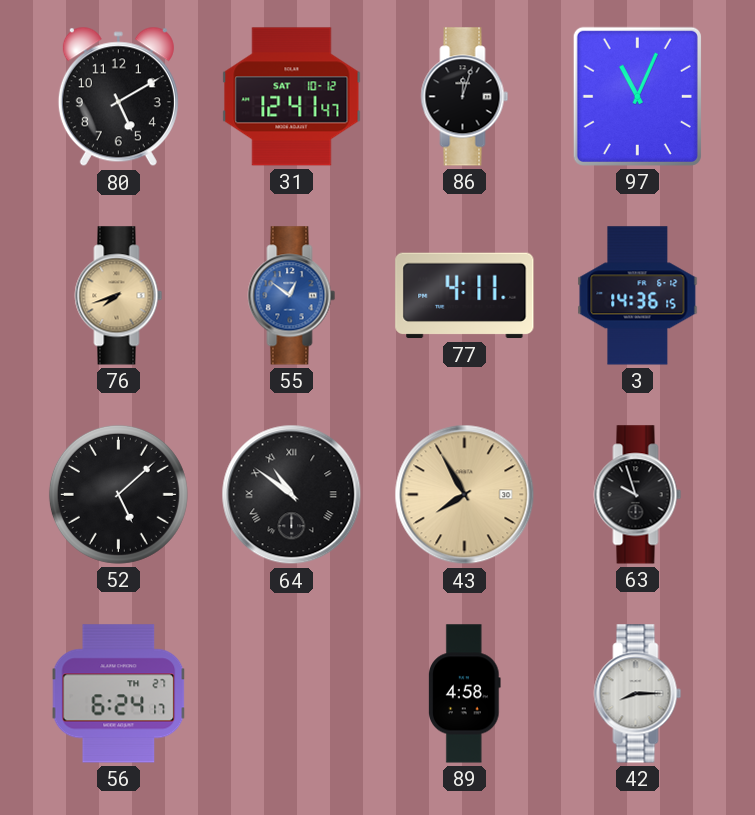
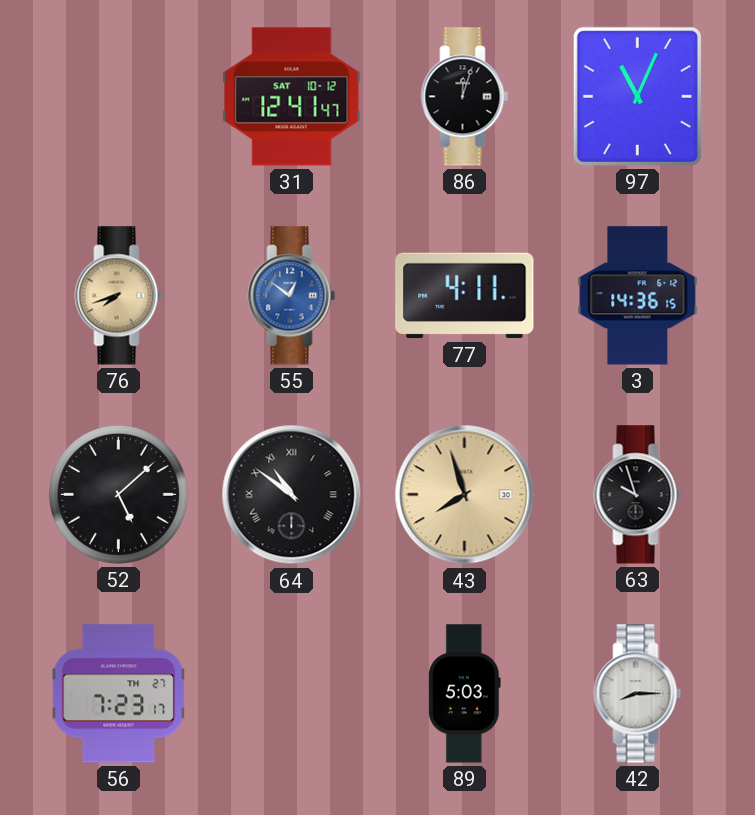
80: 5:10 -> none
43: 7:55 -> 7:57
56: 6:24 -> 7:23
89: 4:58 -> 5:03
